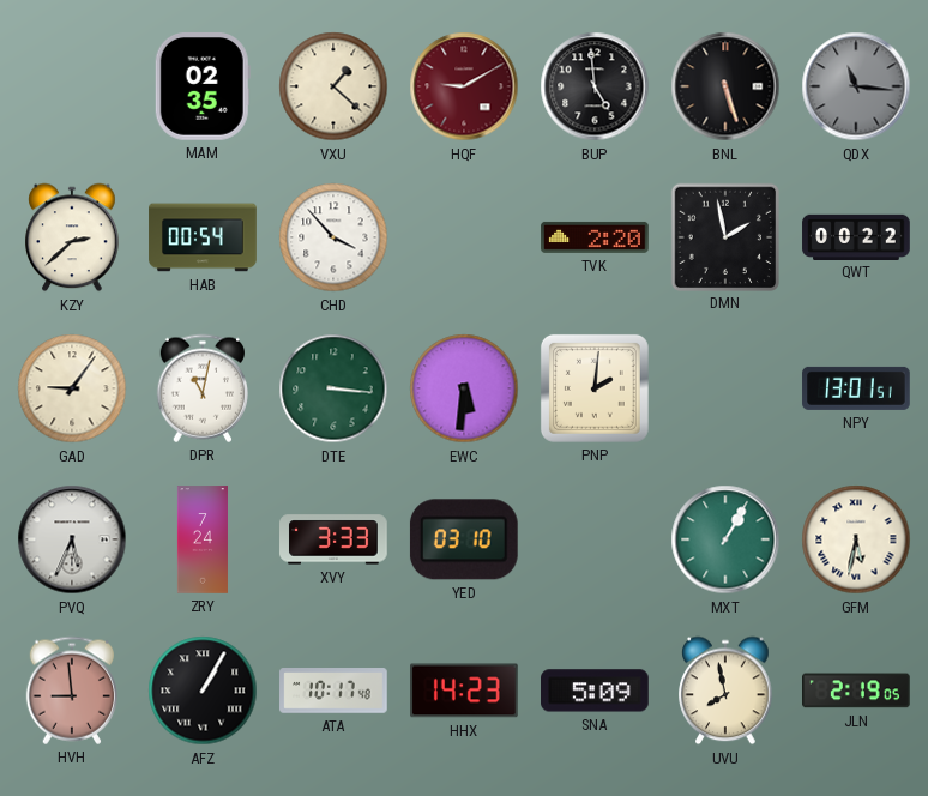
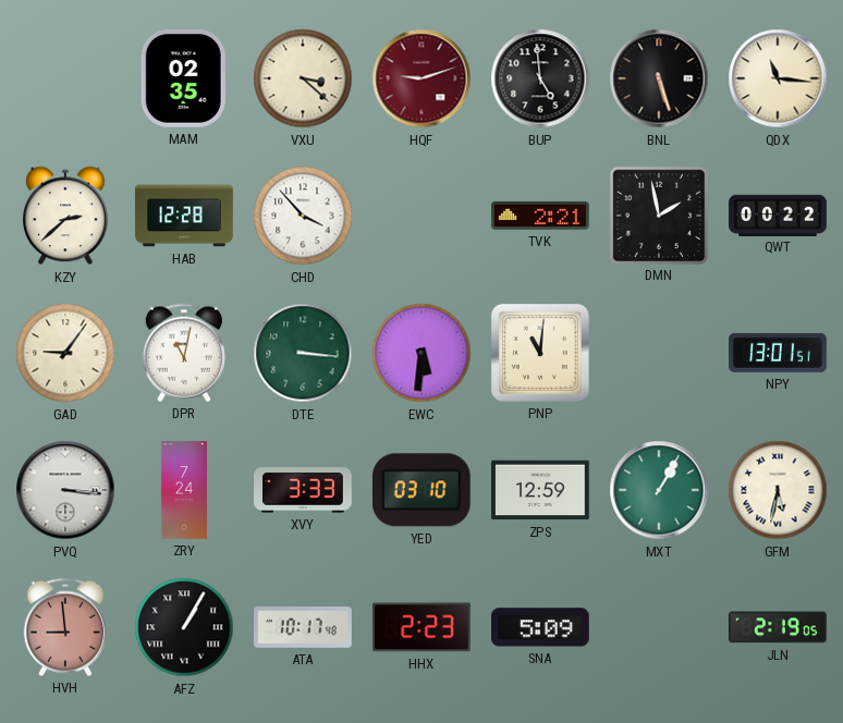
VXU: 1:22 -> 3:22
HQF: 9:10 -> 9:12
QDX dial: grey -> cream
HAB: 00:54 -> 12:28
TVK: 2:20 -> 2:21
PNP: 2:01 -> 11:01
PVQ: 5:34 -> 3:16
ZPS: none -> 12:59
HHX: 14:23 -> 2:23
UVU: 7:58 -> none
